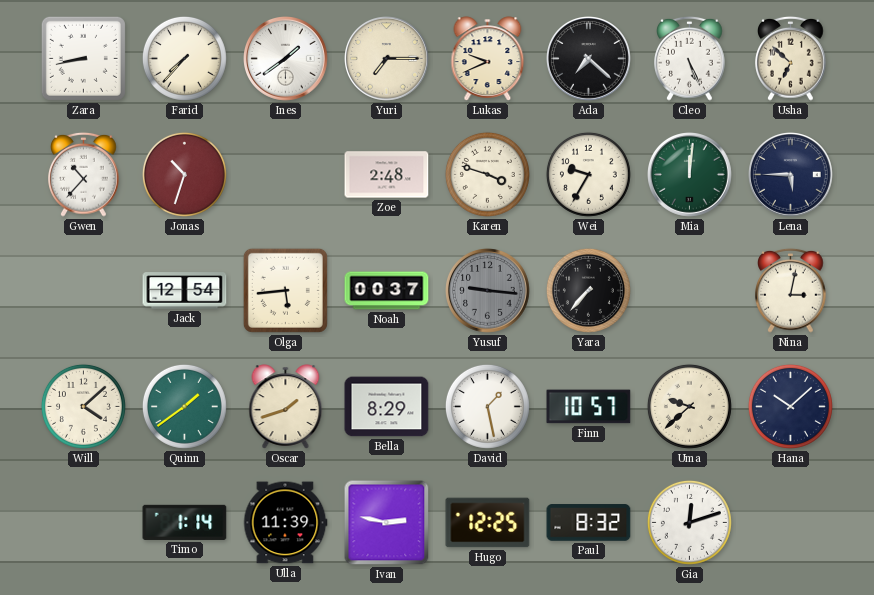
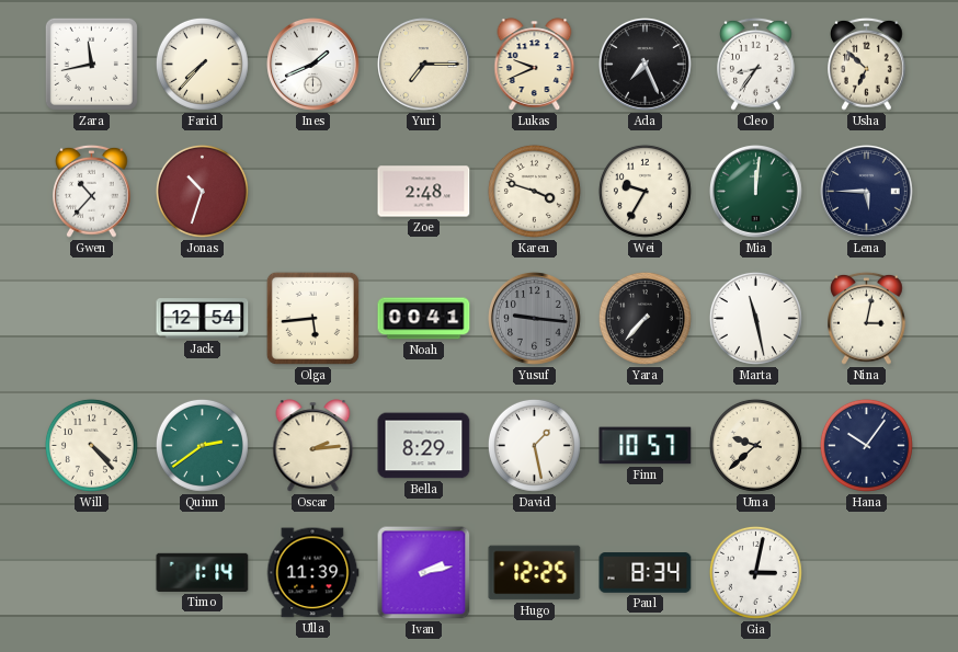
Zara: 8:43 -> 11:43
Ines: 1:39 -> 1:41
Ada: 7:22 -> 7:26
Cleo: 5:26 -> 8:36
Noah: 00:37 -> 00:41
Marta: none -> 11:28
Will: 4:08 -> 4:23
Quinn: 1:39 -> 2:39
Oscar: 1:42 -> 2:14
Hana: 10:08 -> 10:06
Ivan: 2:47 -> 2:13
Paul: 8:32 -> 8:34
Gia: 12:12 -> 3:02
